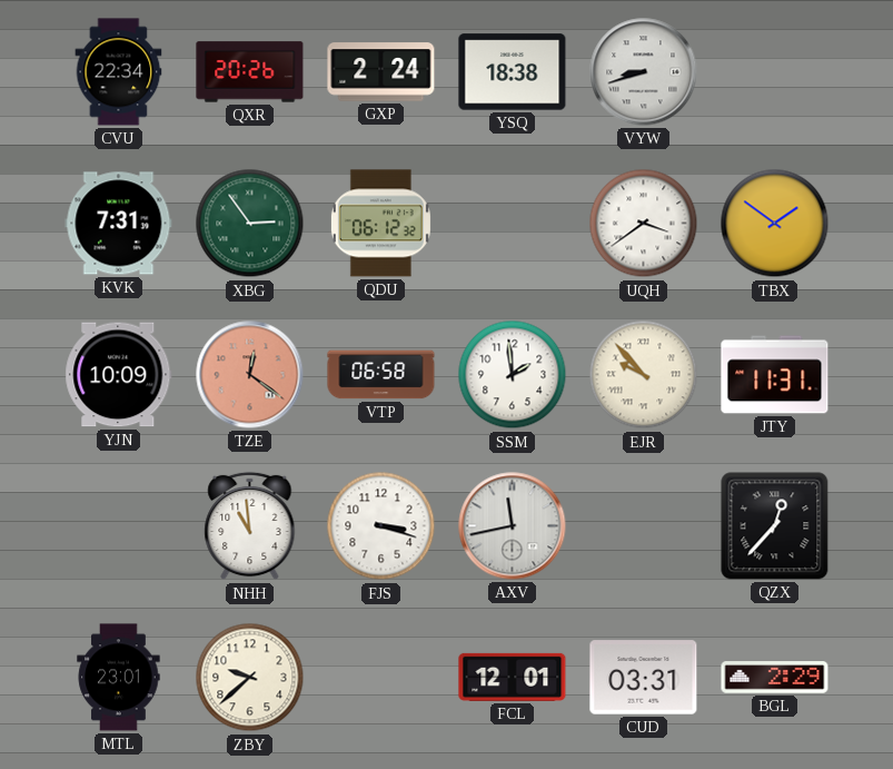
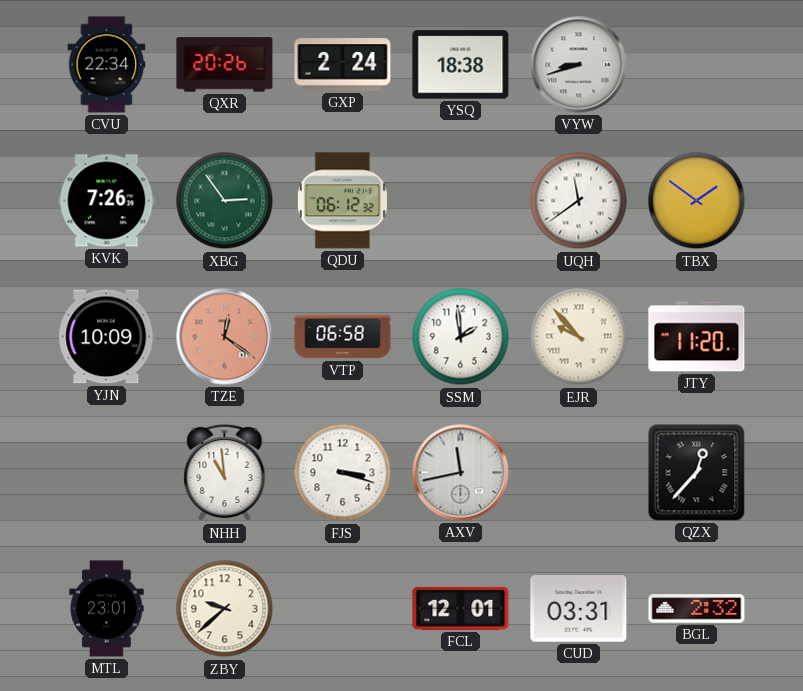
KVK: 7:31 -> 7:26
UQH: 3:39 -> 11:39
JTY: 11:31 -> 11:20
BGL: 2:29 -> 2:32
